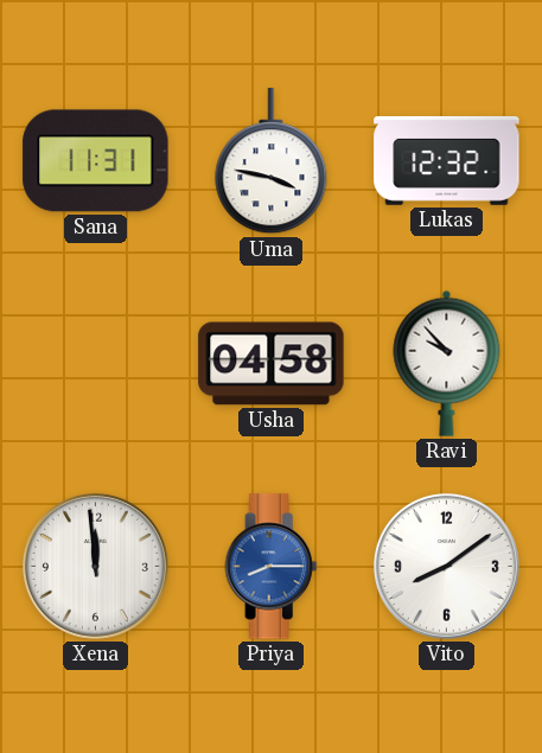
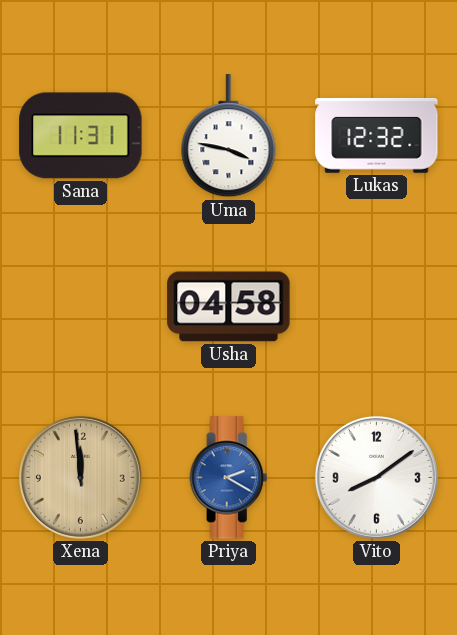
Ravi: 9:53 -> none
Xena dial: white -> champagne
Priya: 8:15 -> 2:20
